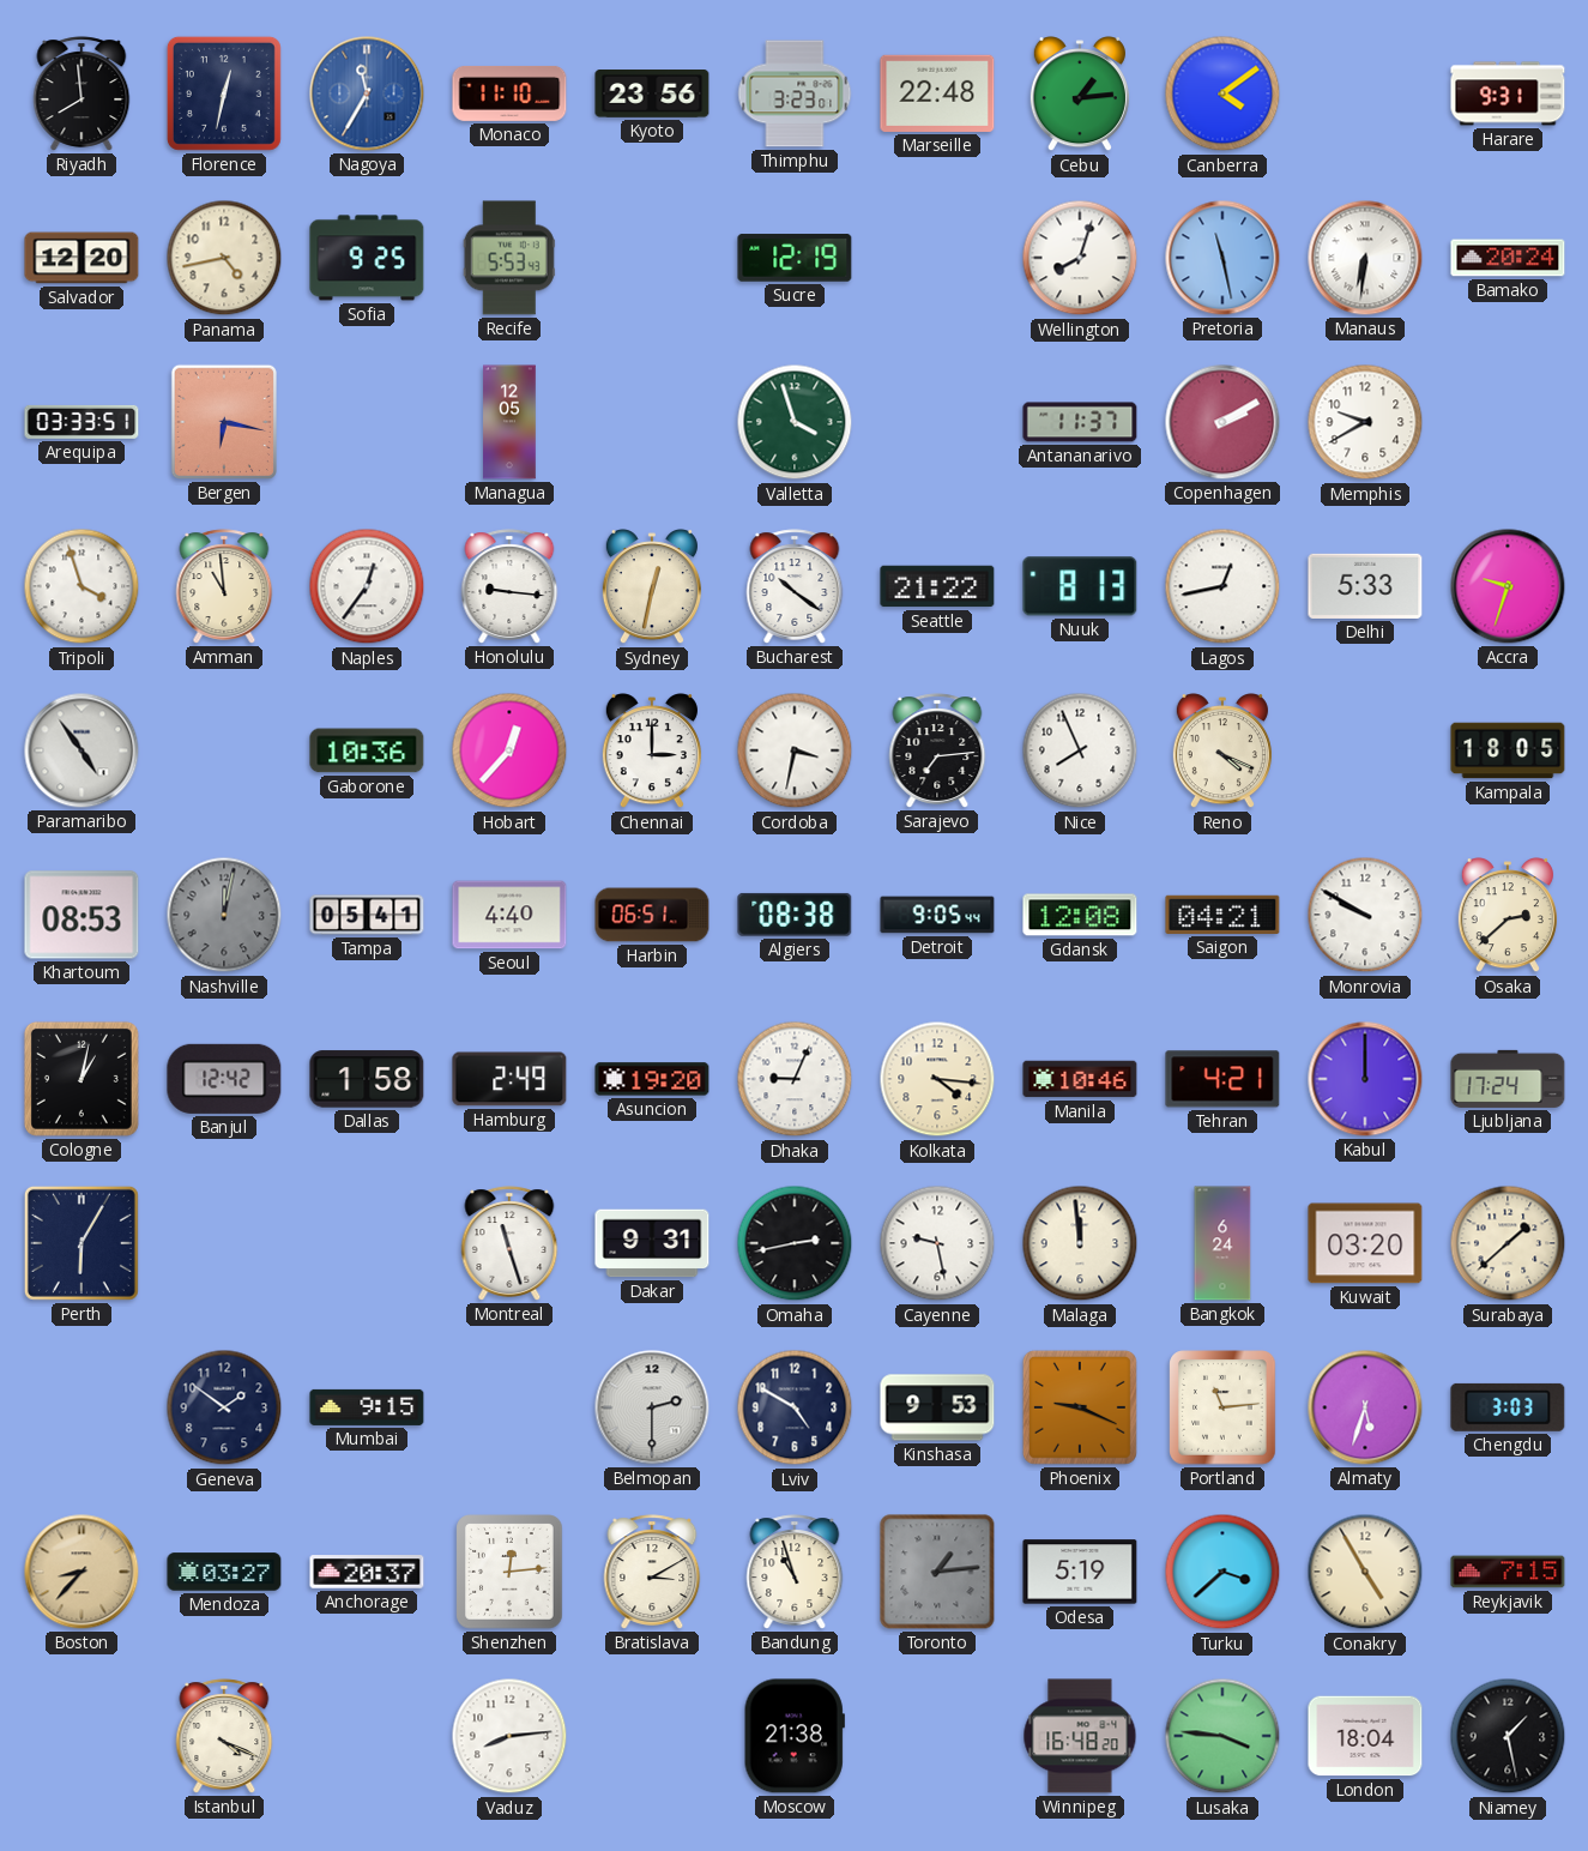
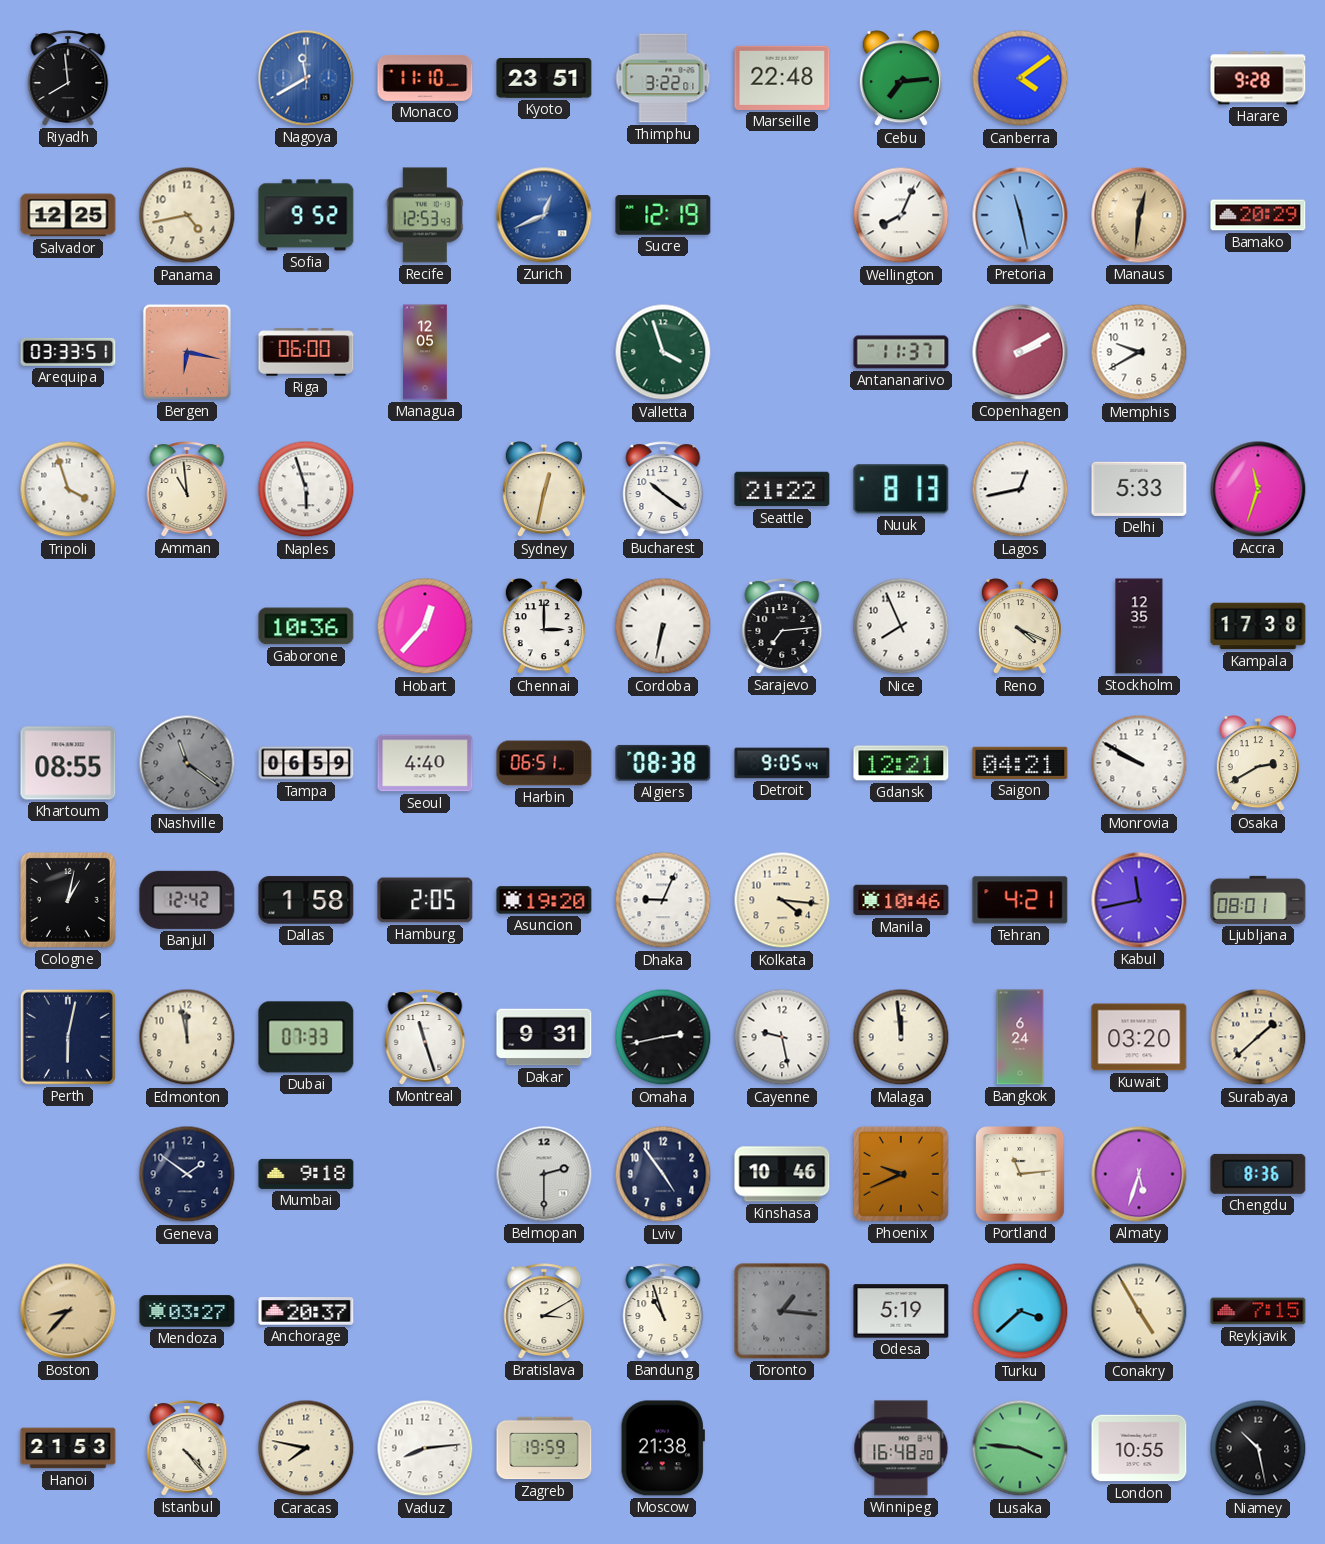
Florence: 12:32 -> none
Nagoya: 11:35 -> 11:40
Kyoto: 23:56 -> 23:51
Thimphu: 3:23 -> 3:22
Cebu: 1:14 -> 7:14
Harare: 9:31 -> 9:28
Salvador: 12:20 -> 12:25
Sofia: 9:25 -> 9:52
Recife: 5:53 -> 12:53
Zurich: none -> 12:41
Wellington: 8:03 -> 8:04
Manaus: 6:31 -> 12:31
Manaus dial: white -> champagne
Bamako: 20:24 -> 20:29
Riga: none -> 06:00
Naples: 12:36 -> 5:57
Honolulu: 9:16 -> none
Accra: 9:33 -> 11:33
Paramaribo: 4:54 -> none
Cordoba: 3:32 -> 6:32
Stockholm: none -> 12:35
Kampala: 18:05 -> 17:38
Khartoum: 08:53 -> 08:55
Nashville: 12:02 -> 11:21
Tampa: 05:41 -> 06:59
Gdansk: 12:08 -> 12:21
Osaka: 2:38 -> 2:40
Hamburg: 2:49 -> 2:05
Kabul: 12:00 -> 11:43
Ljubljana: 17:24 -> 08:01
Perth: 6:05 -> 6:02
Edmonton: none -> 11:58
Dubai: none -> 07:33
Mumbai: 9:15 -> 9:18
Lviv: 4:50 -> 4:54
Kinshasa: 9:53 -> 10:46
Phoenix: 9:19 -> 9:41
Chengdu: 3:03 -> 8:36
Shenzhen: 12:14 -> none
Toronto: 1:14 -> 1:16
Hanoi: none -> 21:53
Istanbul: 4:19 -> 4:23
Caracas: none -> 7:47
Zagreb: none -> 19:59
London: 18:04 -> 10:55
Niamey: 1:28 -> 10:28
